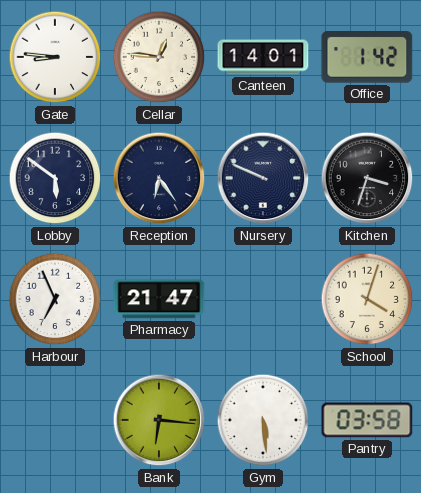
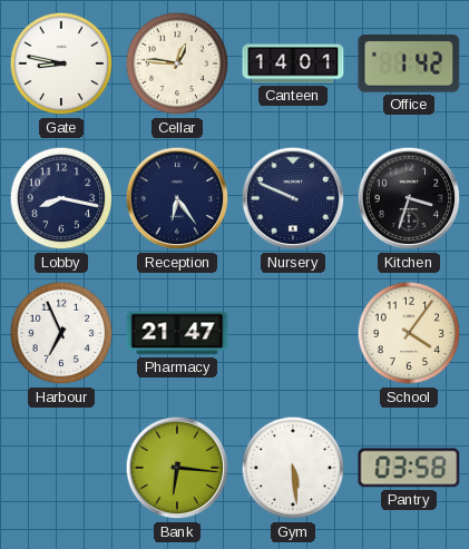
Gate: 8:46 -> 8:47
Lobby: 5:51 -> 8:17
School: 4:03 -> 4:06
